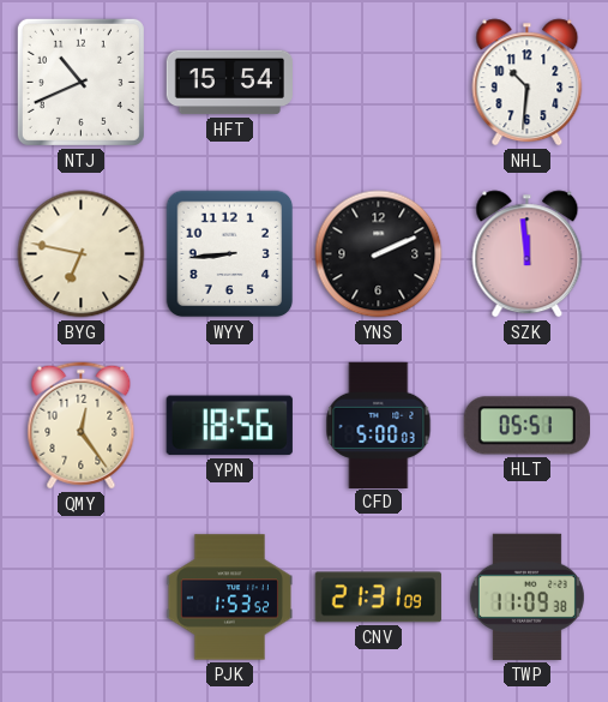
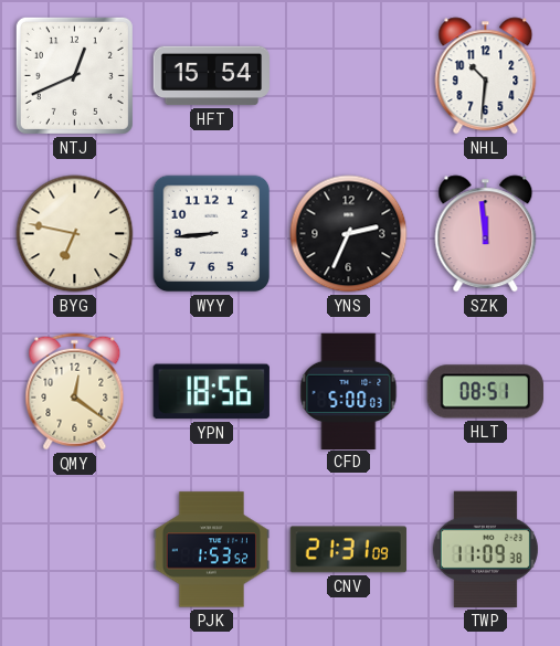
NTJ: 10:41 -> 12:41
YNS: 2:11 -> 2:34
QMY: 12:24 -> 12:21
HLT: 05:51 -> 08:51
